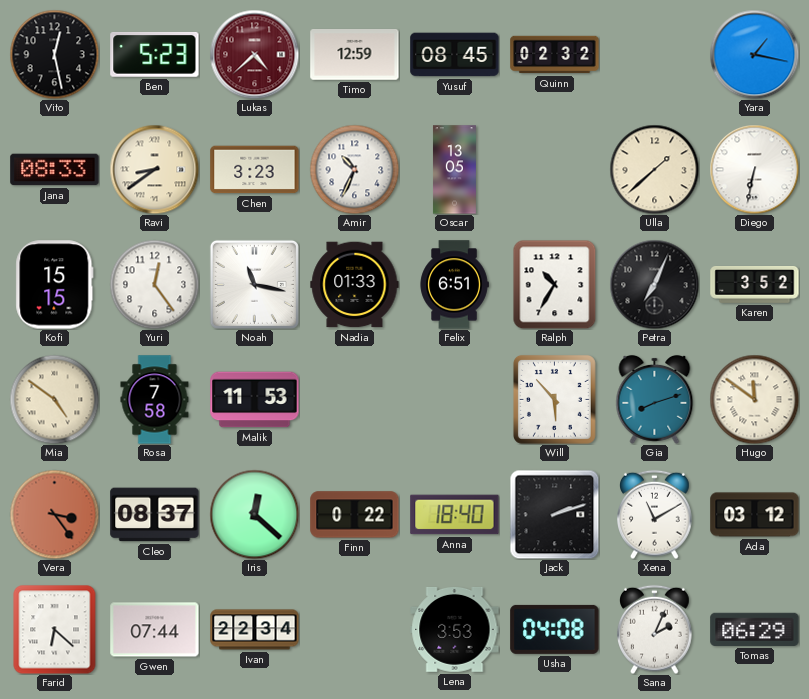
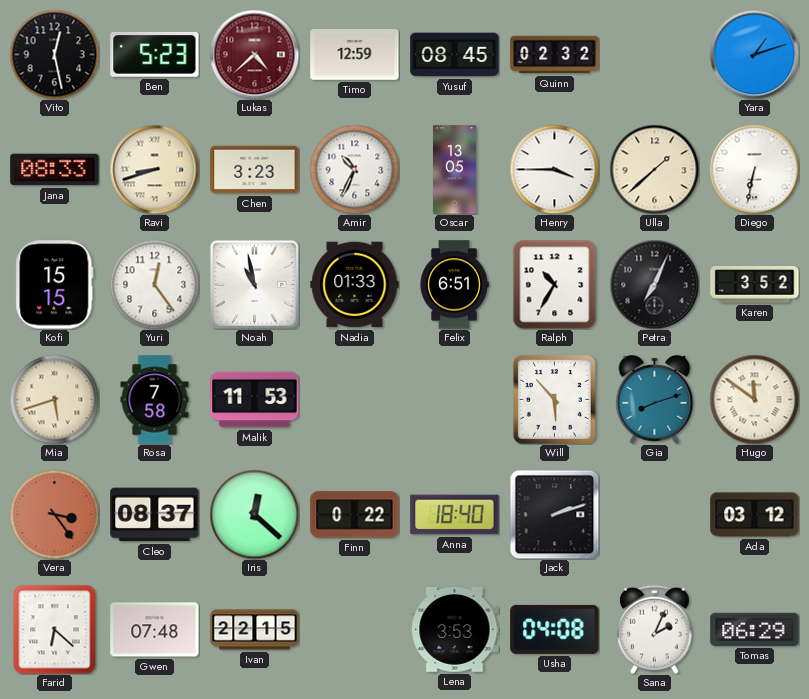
Yara: 1:17 -> 1:12
Ravi: 8:39 -> 8:42
Henry: none -> 3:45
Noah: 11:17 -> 10:58
Mia: 4:51 -> 5:42
Xena: 11:10 -> none
Gwen: 07:44 -> 07:48
Ivan: 22:34 -> 22:15
